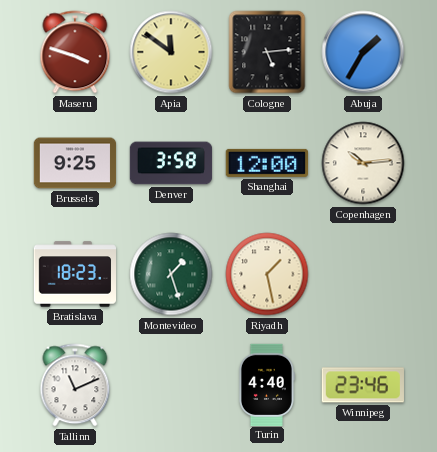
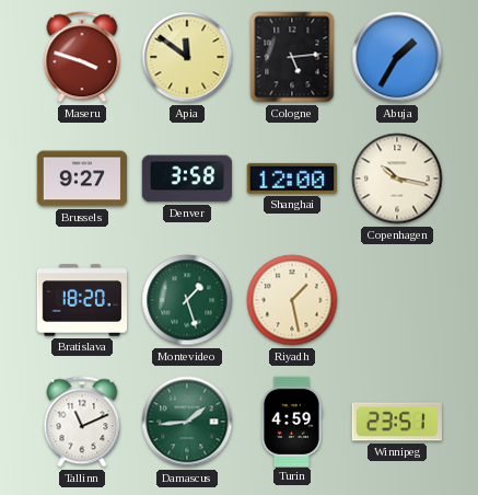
Brussels: 9:25 -> 9:27
Copenhagen: 10:14 -> 10:17
Bratislava: 18:23 -> 18:20
Damascus: none -> 1:44
Turin: 4:40 -> 4:59
Winnipeg: 23:46 -> 23:51
